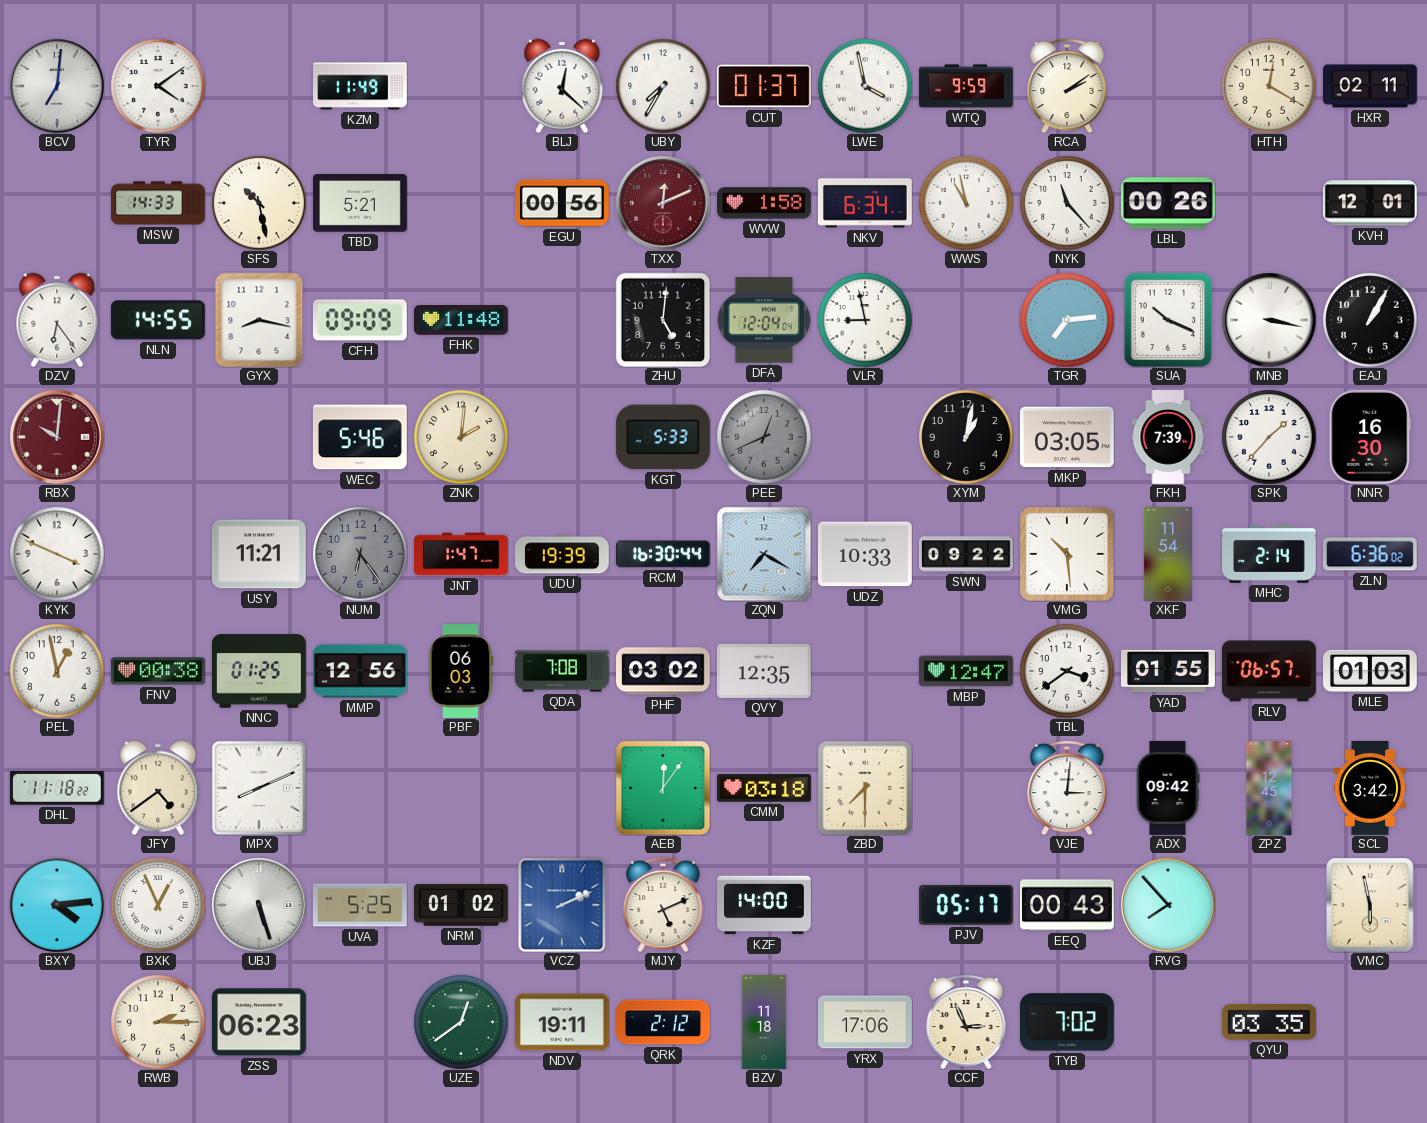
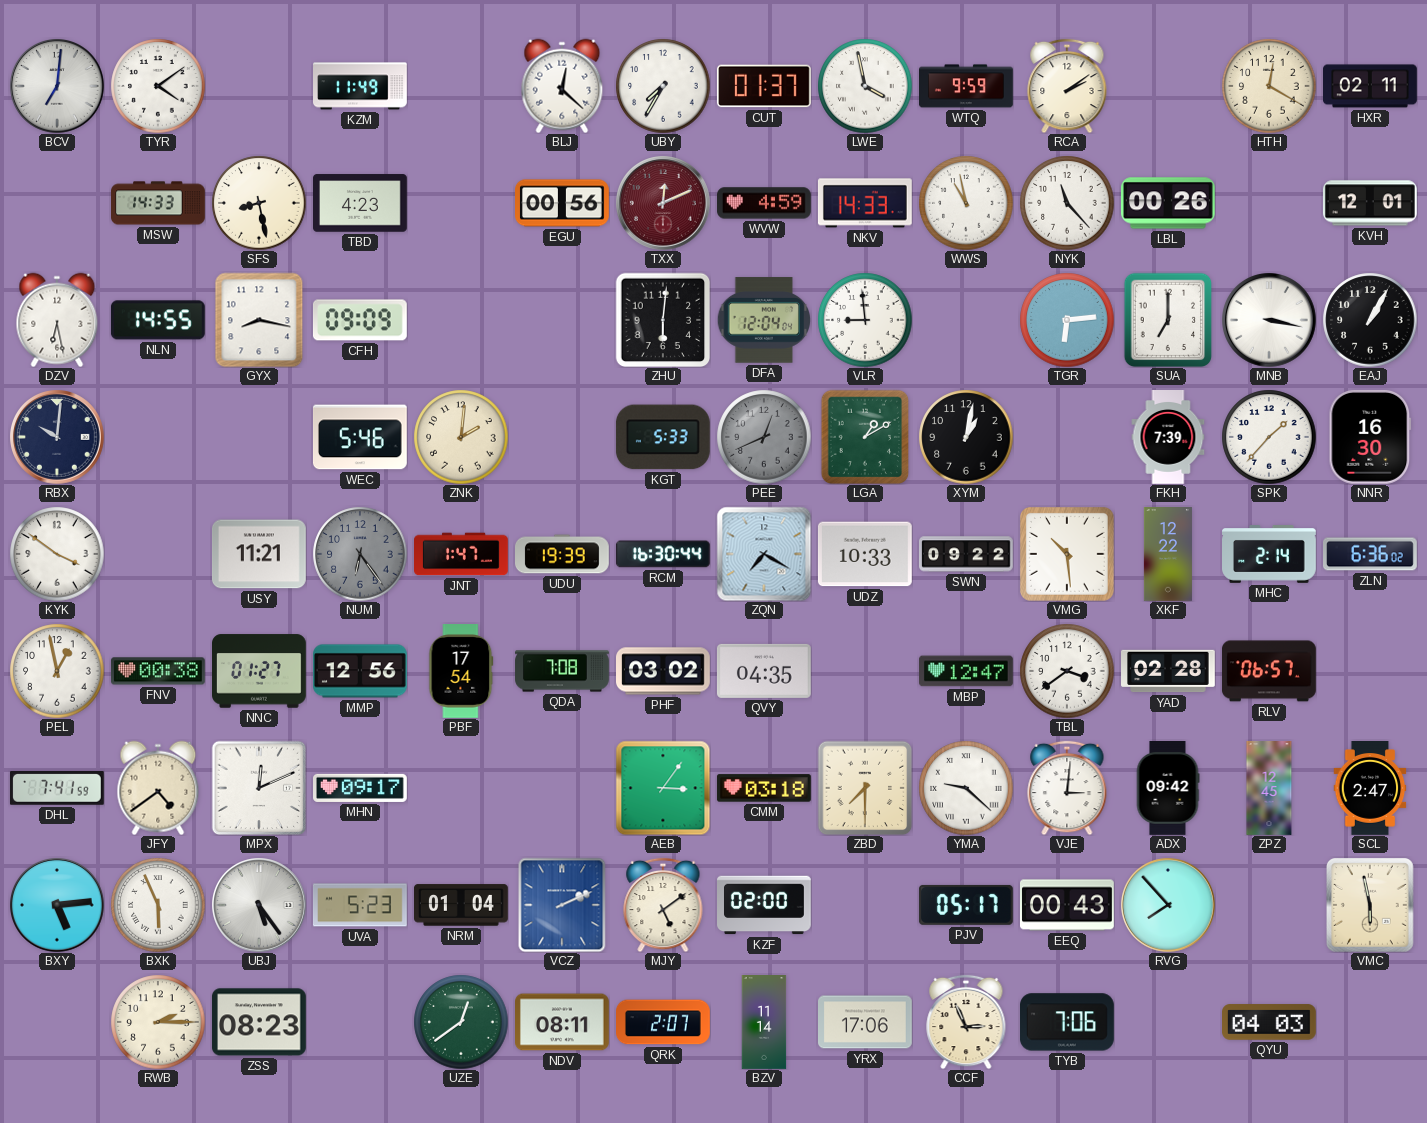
SFS: 10:28 -> 8:28
TBD: 5:21 -> 4:23
WVW: 1:58 -> 4:59
NKV: 6:34 -> 14:33
DZV: 6:24 -> 6:28
FHK: 11:48 -> none
ZHU: 5:01 -> 6:01
VLR: 8:58 -> 8:59
TGR: 7:14 -> 6:14
SUA: 10:19 -> 7:00
RBX dial: burgundy -> navy
LGA: none -> 1:10
MKP: 03:05 -> none
KYK: 3:49 -> 3:51
XKF: 11:54 -> 12:22
NNC: 01:25 -> 01:27
PBF: 06:03 -> 17:54
QVY: 12:35 -> 04:35
YAD: 01:55 -> 02:28
MLE: 01:03 -> none
DHL: 11:18 -> 7:41
MPX: 8:11 -> 12:11
MHN: none -> 09:17
AEB: 12:06 -> 3:06
YMA: none -> 9:22
SCL: 3:42 -> 2:47
BXY: 4:14 -> 5:14
BXK: 12:56 -> 5:56
UBJ: 5:27 -> 5:24
UVA: 5:25 -> 5:23
NRM: 01:02 -> 01:04
MJY: 5:11 -> 5:09
KZF: 14:00 -> 02:00
ZSS: 06:23 -> 08:23
NDV: 19:11 -> 08:11
QRK: 2:12 -> 2:07
BZV: 11:18 -> 11:14
TYB: 7:02 -> 7:06
QYU: 03:35 -> 04:03
